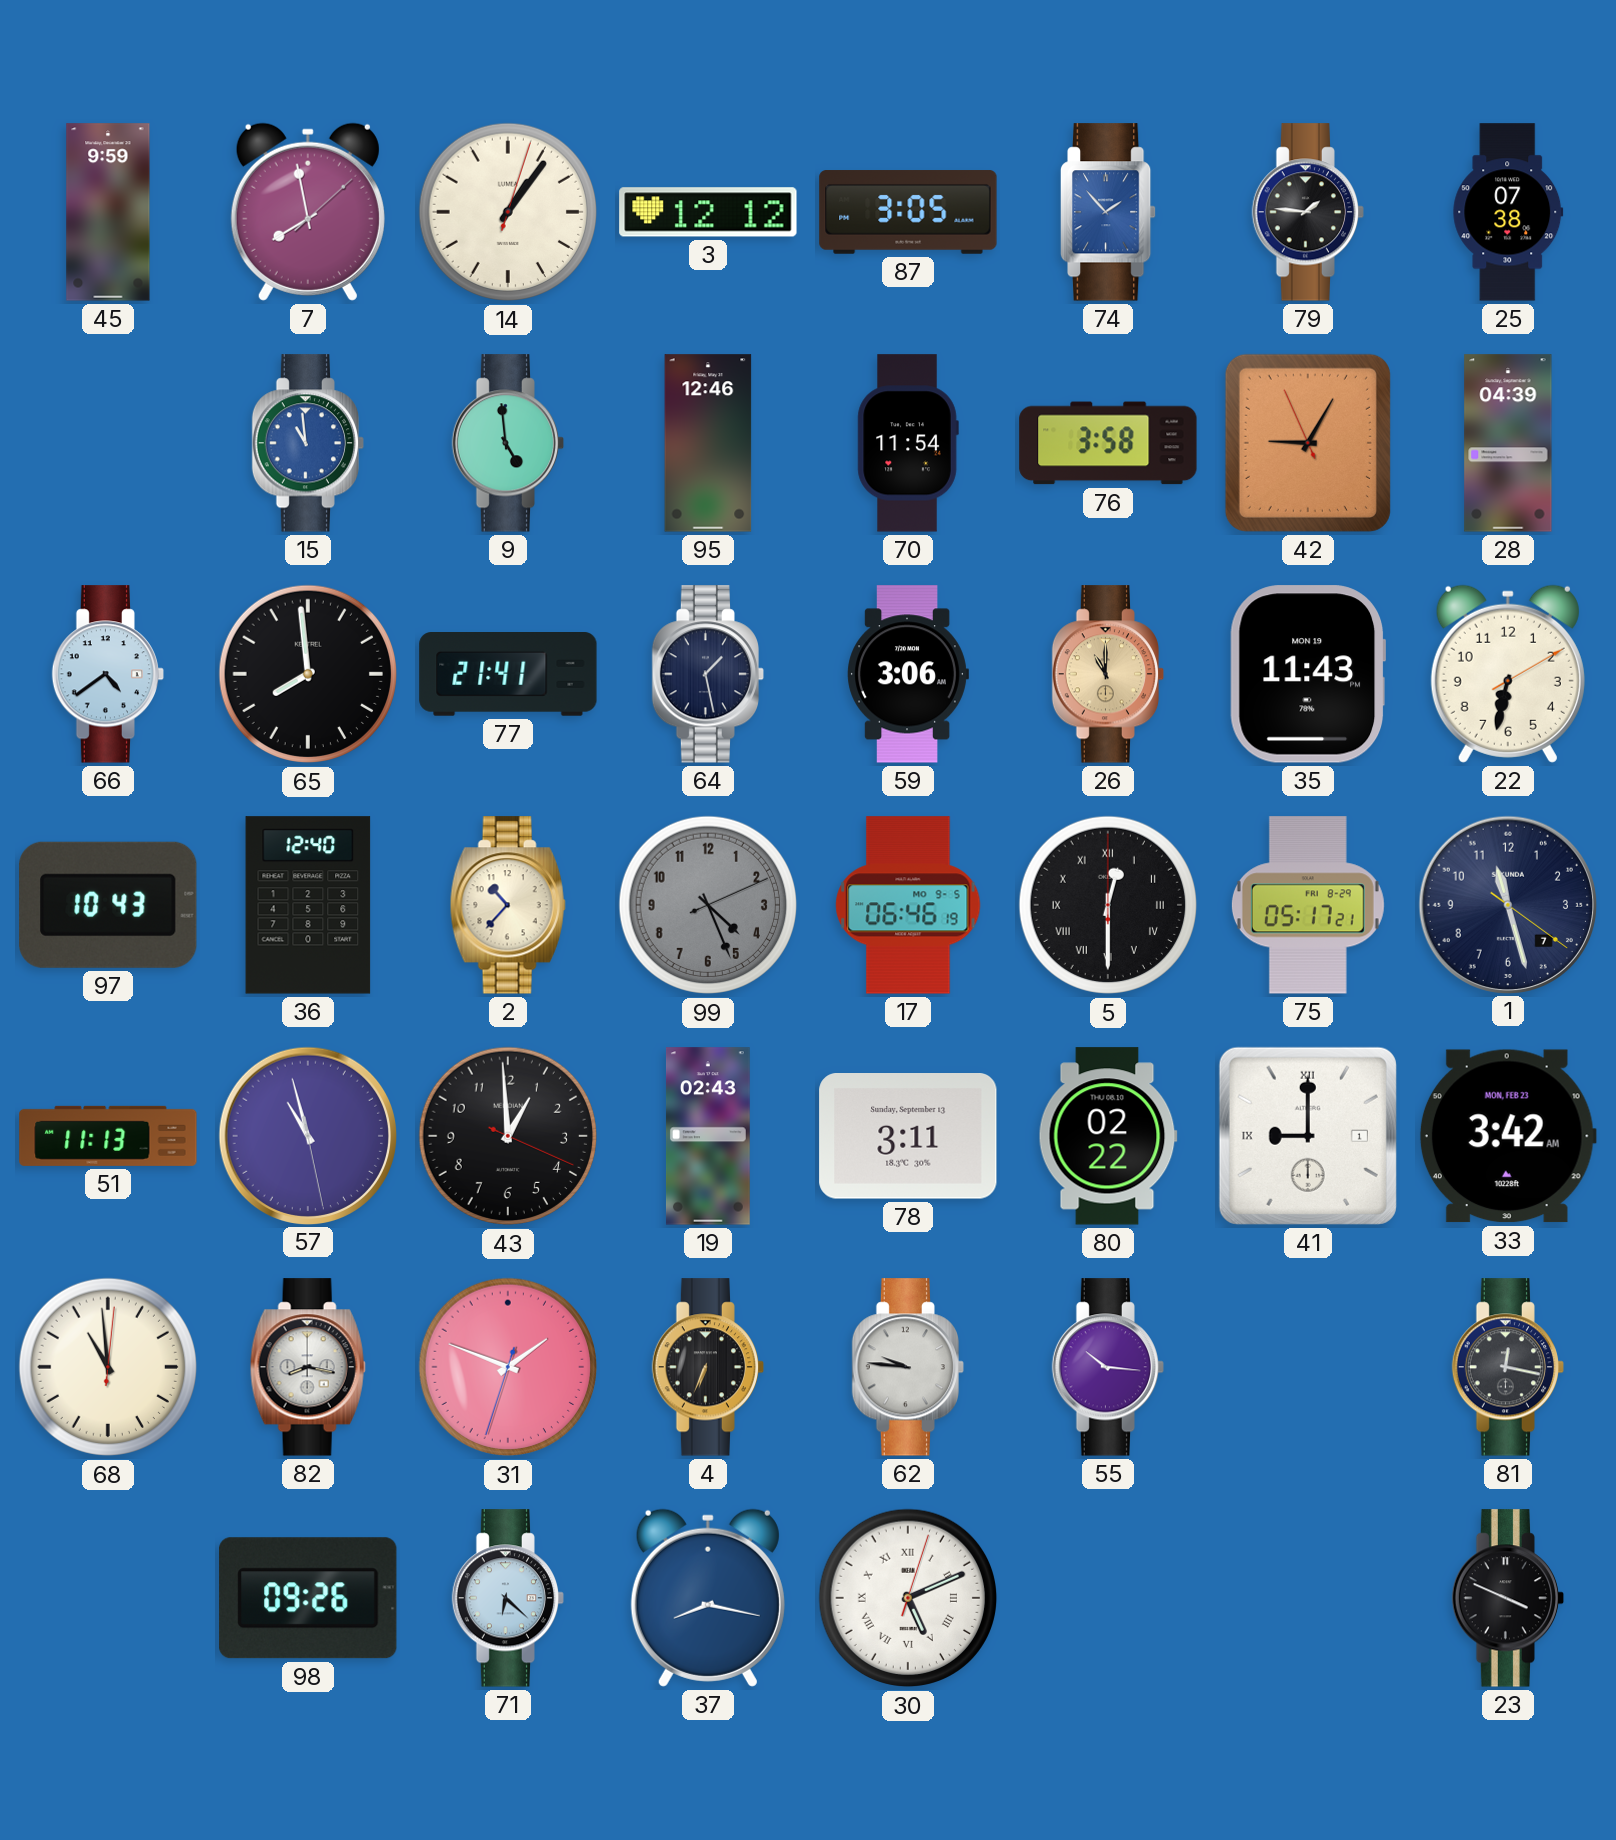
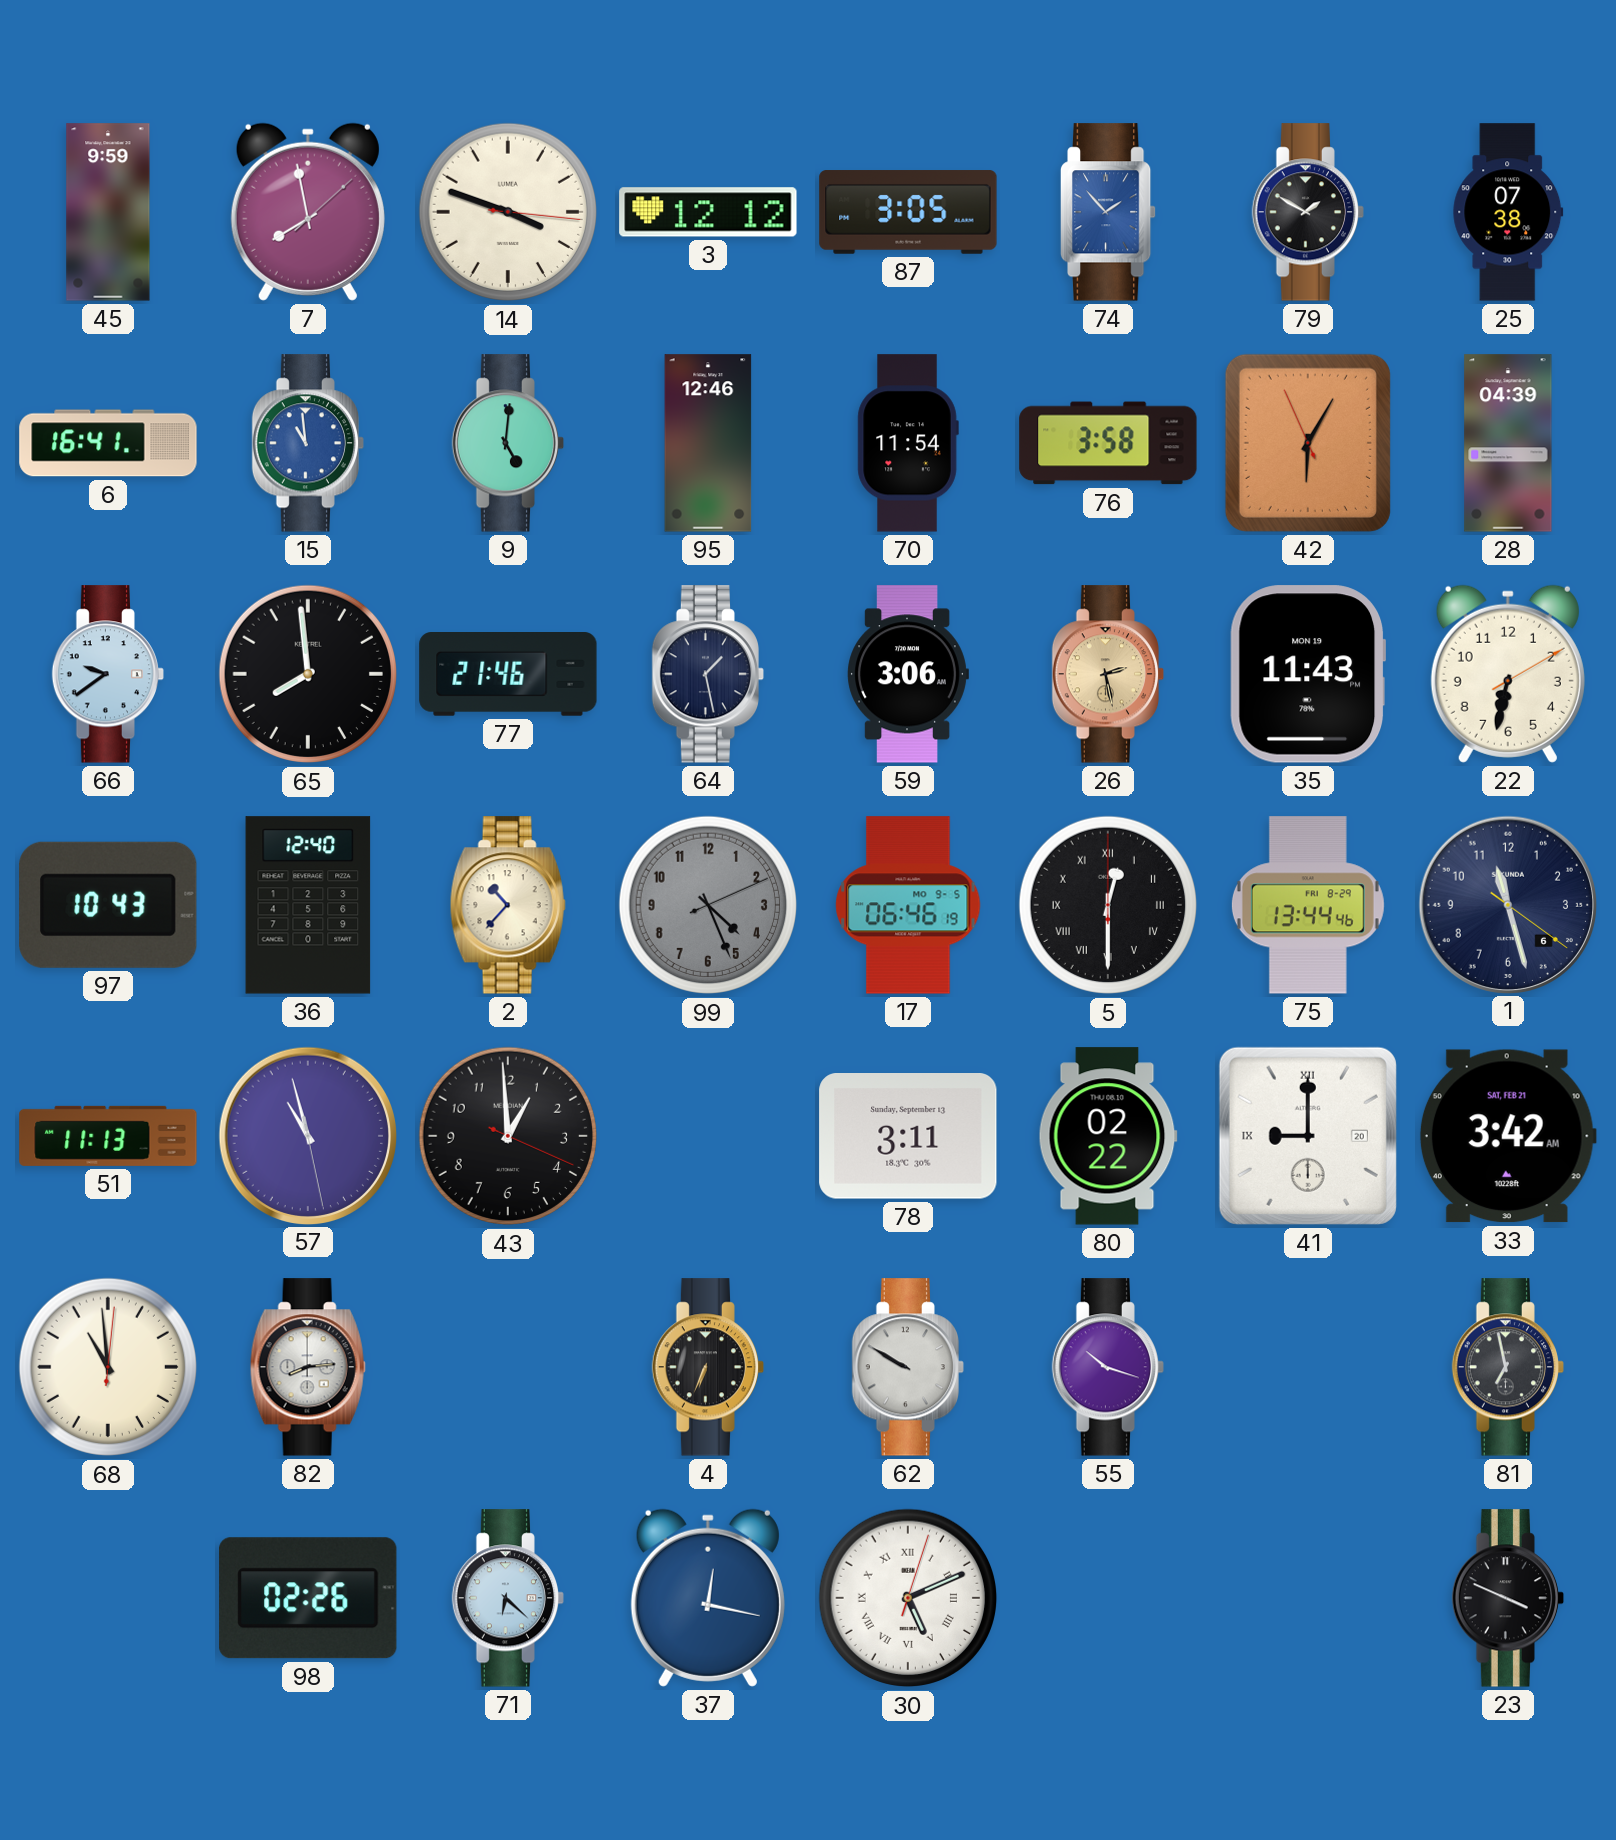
14: 1:06 -> 3:48
79: 1:46 -> 1:50
6: none -> 16:41
9: 4:59 -> 5:01
42: 9:04 -> 6:04
66: 4:39 -> 9:39
77: 21:41 -> 21:46
26: 11:00 -> 2:28
75: 05:17 -> 13:44
1 date: 7 -> 6
19: 02:43 -> none
41 date: 1 -> 20
33 date: MON, FEB 23 -> SAT, FEB 21
82: 8:17 -> 8:14
31: 1:48 -> none
62: 9:46 -> 9:50
55: 10:16 -> 10:18
81: 12:17 -> 6:58
98: 09:26 -> 02:26
37: 8:17 -> 12:17
